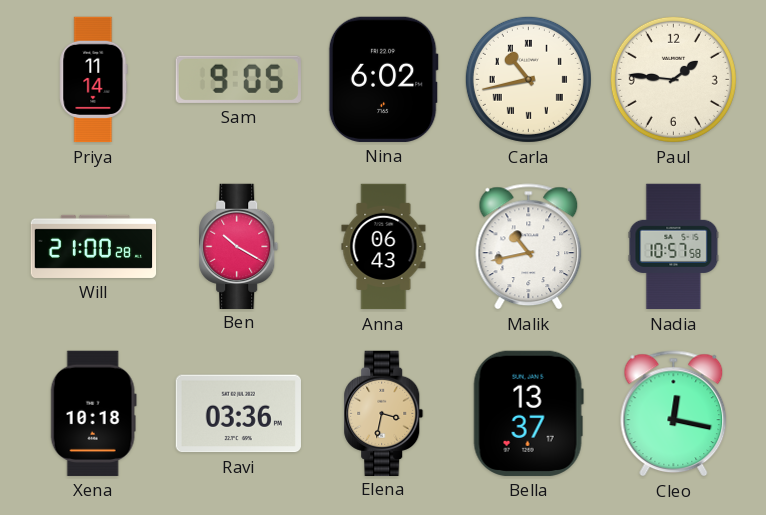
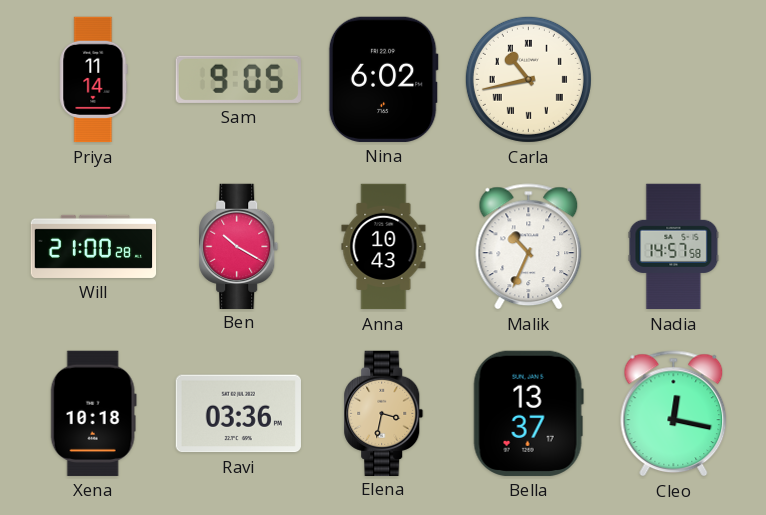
Paul: 1:46 -> none
Anna: 06:43 -> 10:43
Malik: 10:43 -> 10:34
Nadia: 10:57 -> 14:57
